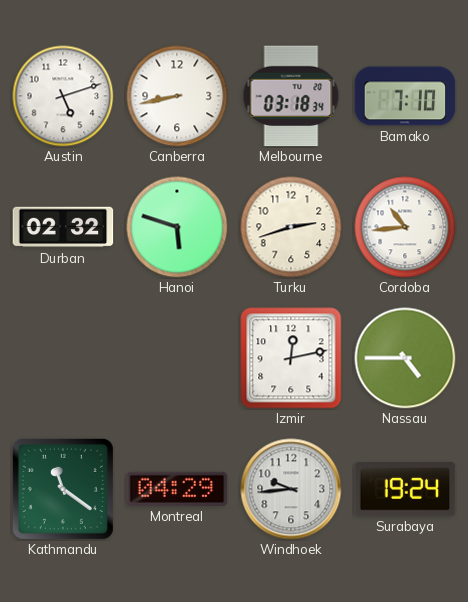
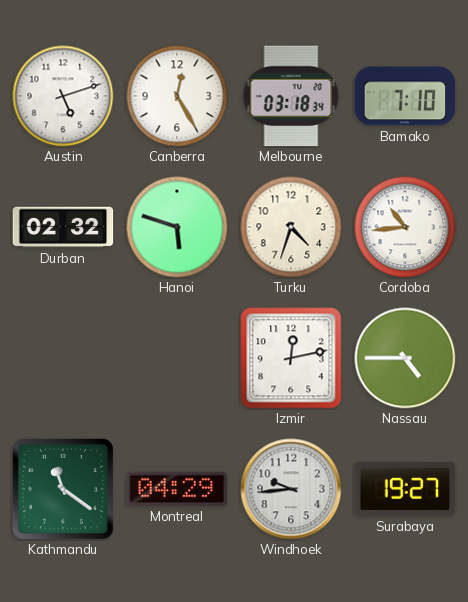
Canberra: 8:43 -> 12:25
Turku: 2:42 -> 4:33
Surabaya: 19:24 -> 19:27
